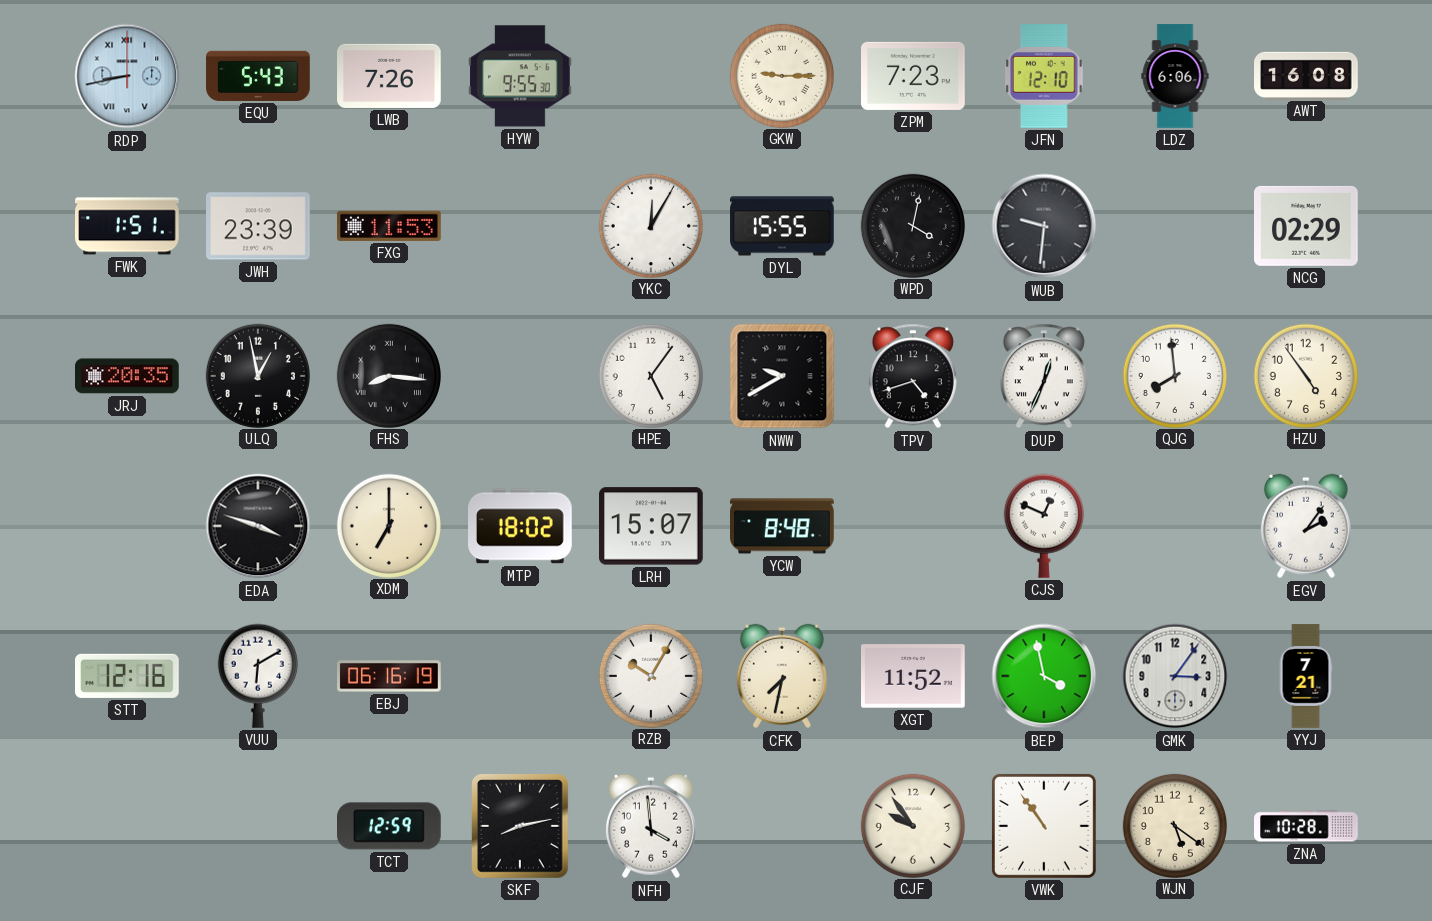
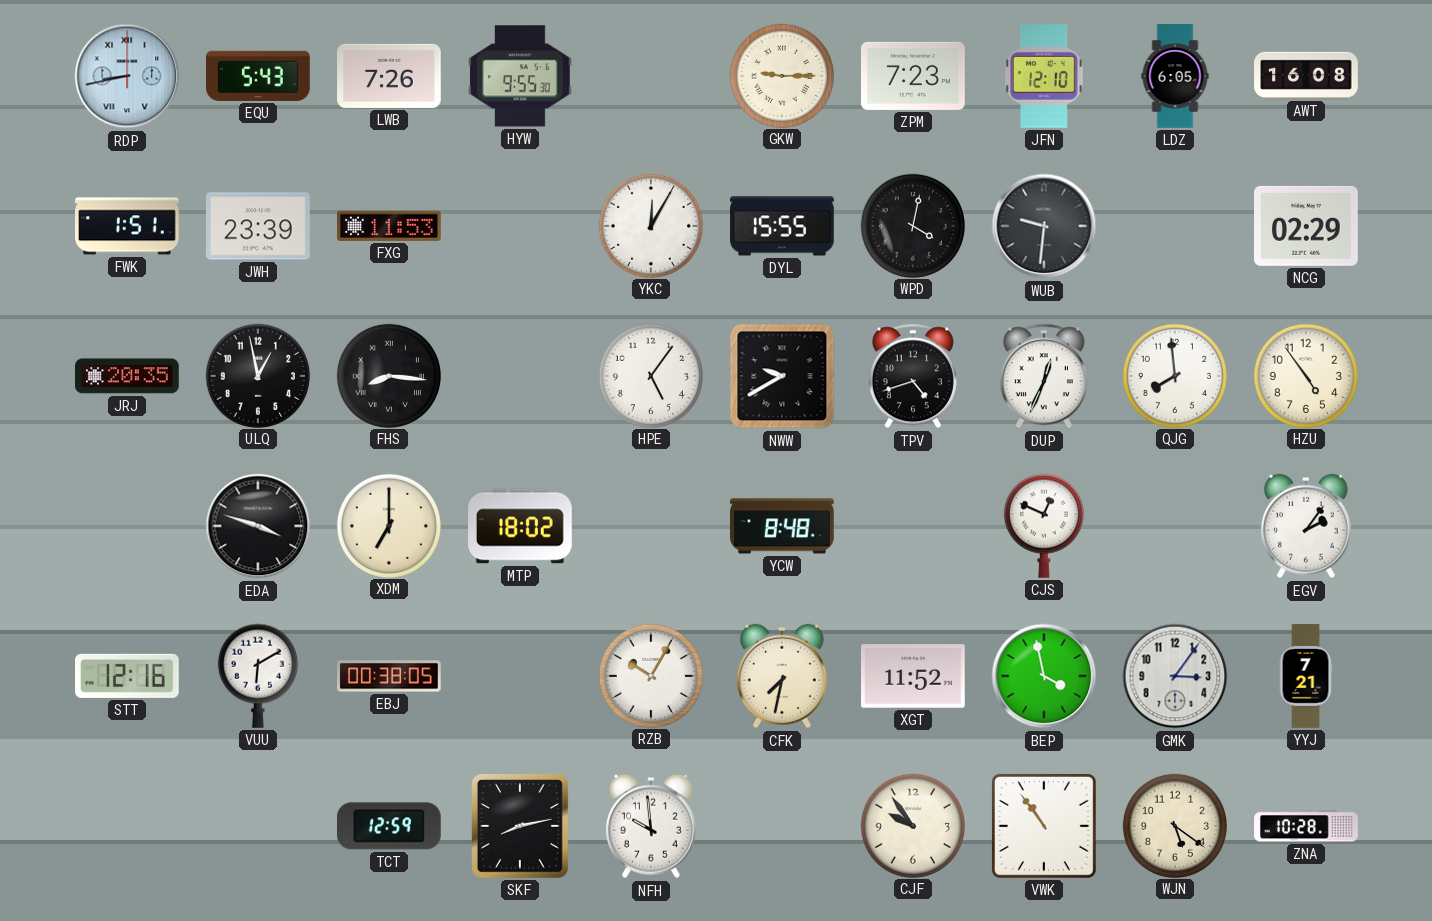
LDZ: 6:06 -> 6:05
LRH: 15:07 -> none
EBJ: 06:16 -> 00:38
NFH: 3:59 -> 9:59
